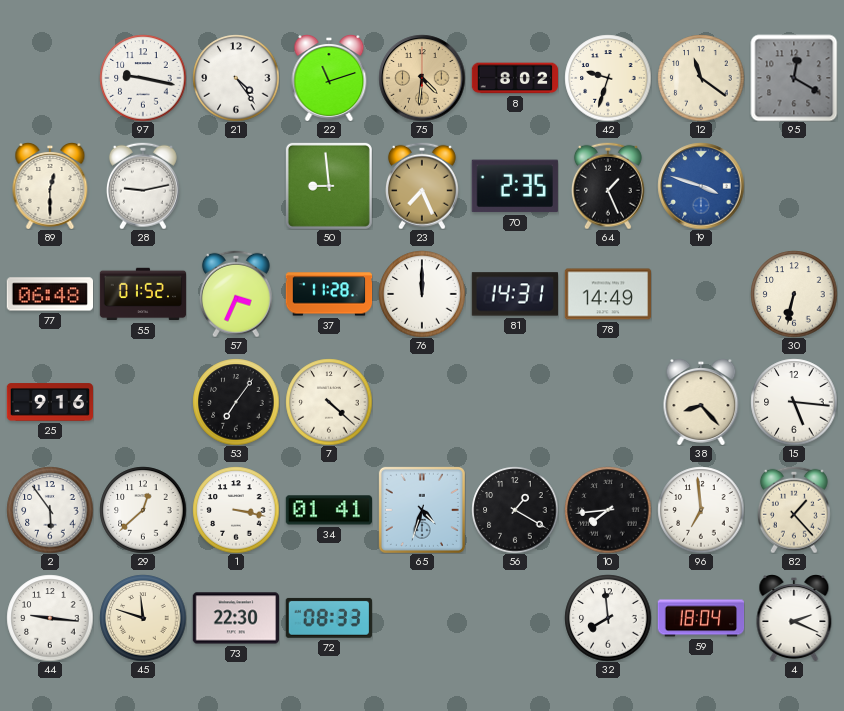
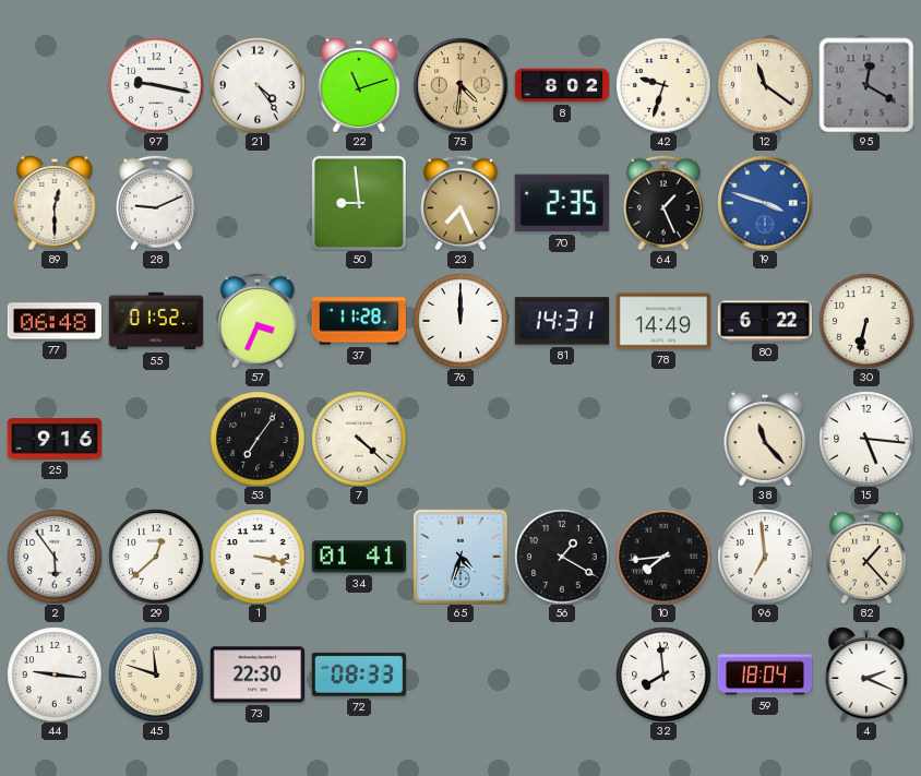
28: 9:13 -> 9:11
80: none -> 6:22
38: 8:23 -> 11:23
